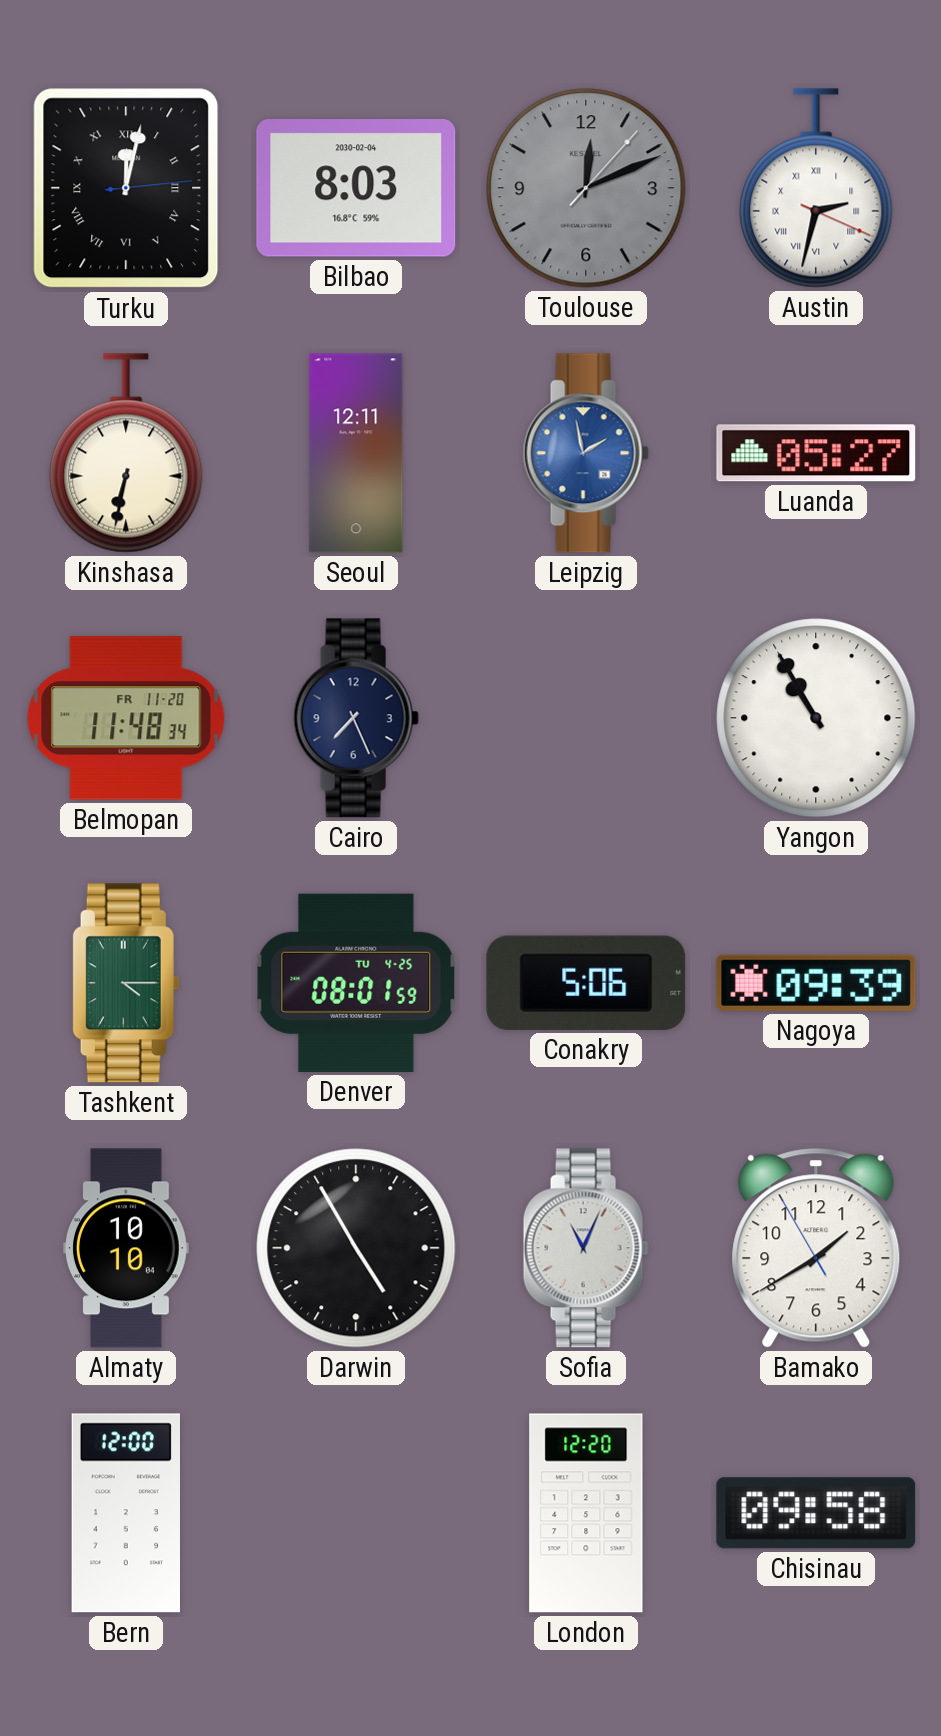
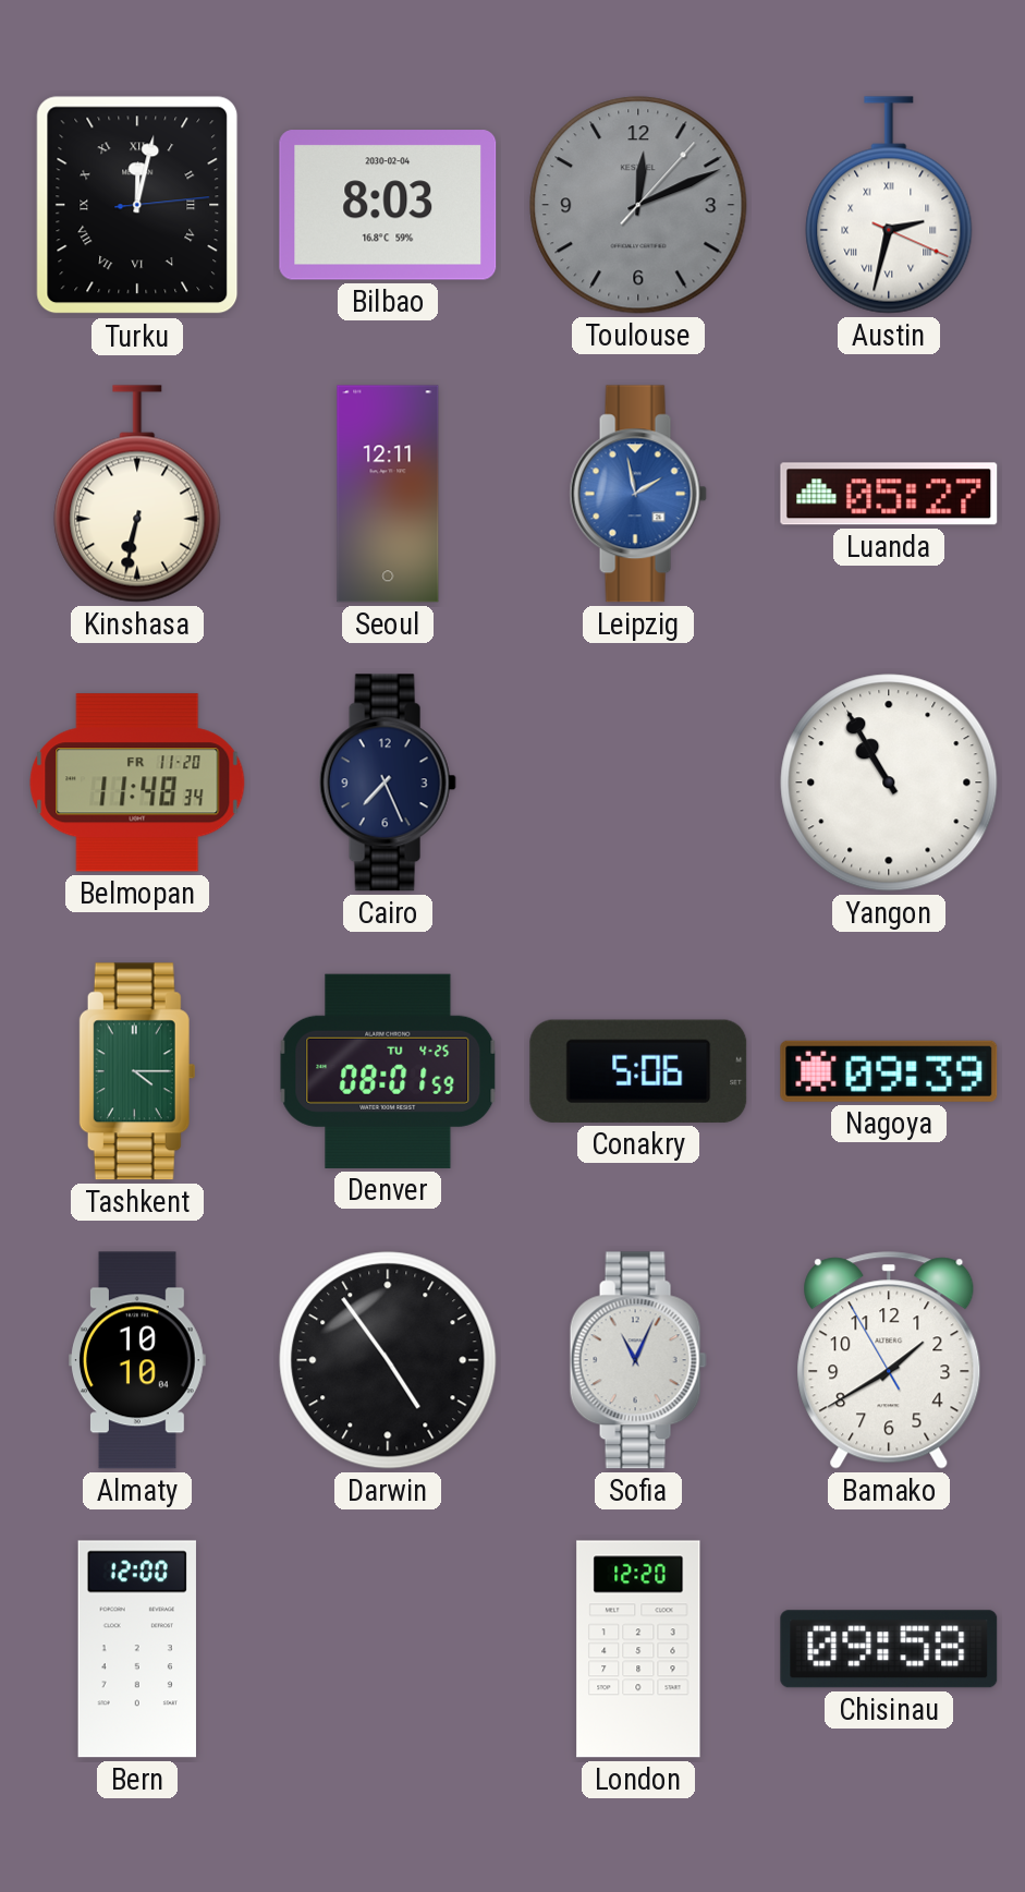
Darwin: 4:55 -> 4:54
